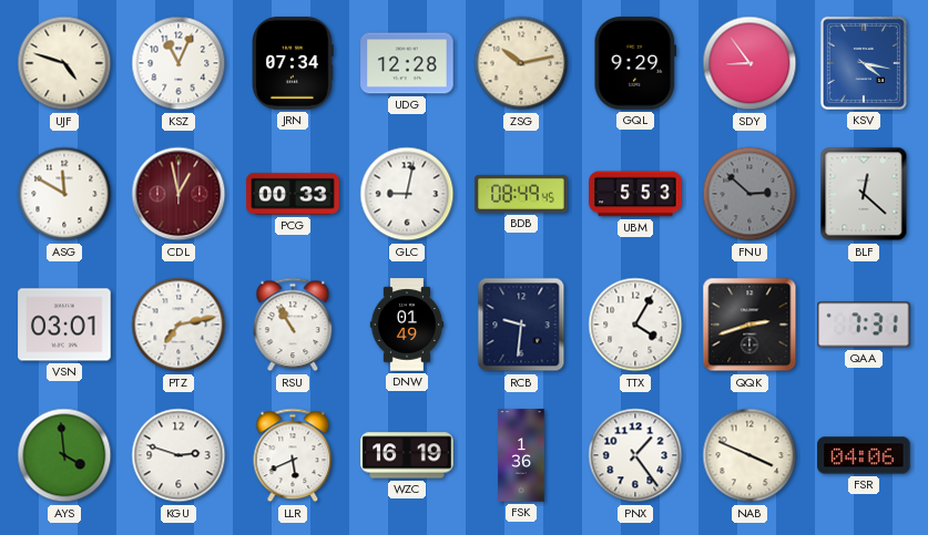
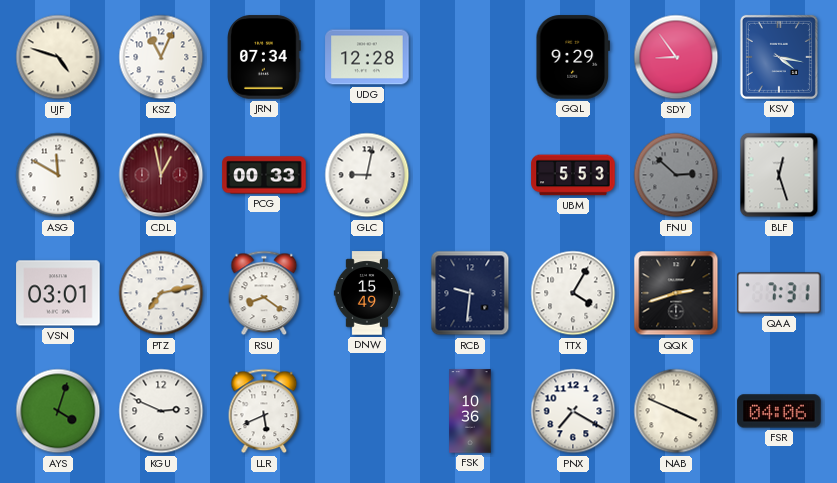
ZSG: 10:13 -> none
BDB: 08:49 -> none
BLF: 12:22 -> 12:27
RSU: 10:55 -> 8:21
DNW: 01:49 -> 15:49
AYS: 3:59 -> 4:03
KGU: 2:48 -> 2:49
WZC: 16:19 -> none
FSK: 1:36 -> 10:36
PNX: 1:24 -> 7:20
